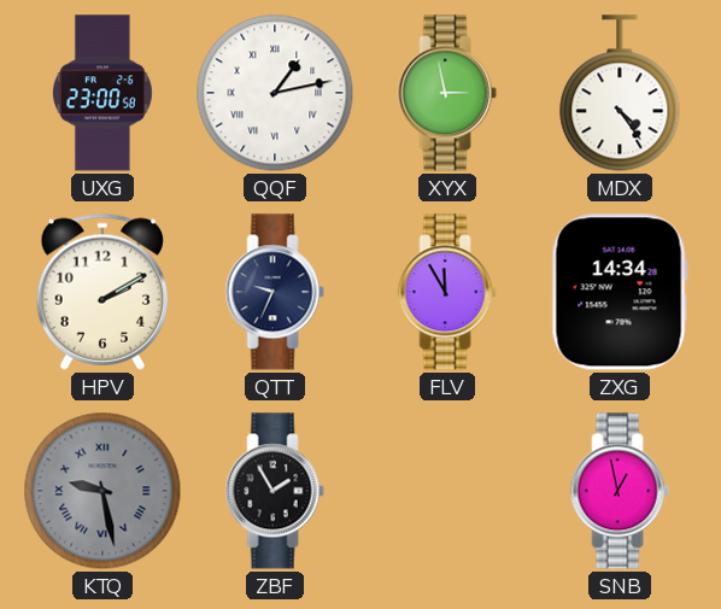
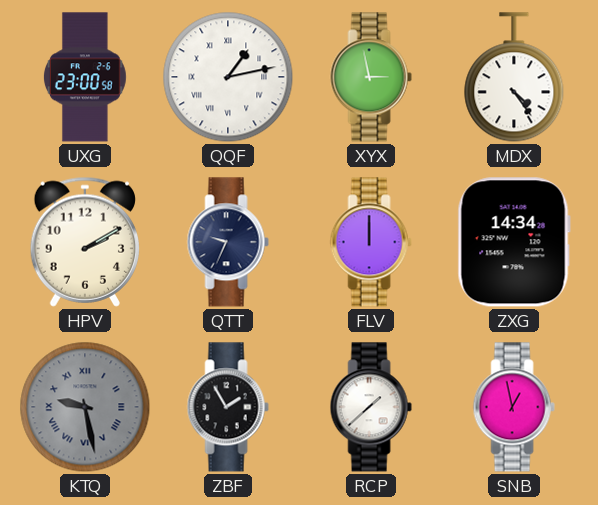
FLV: 11:55 -> 12:00
RCP: none -> 1:38
